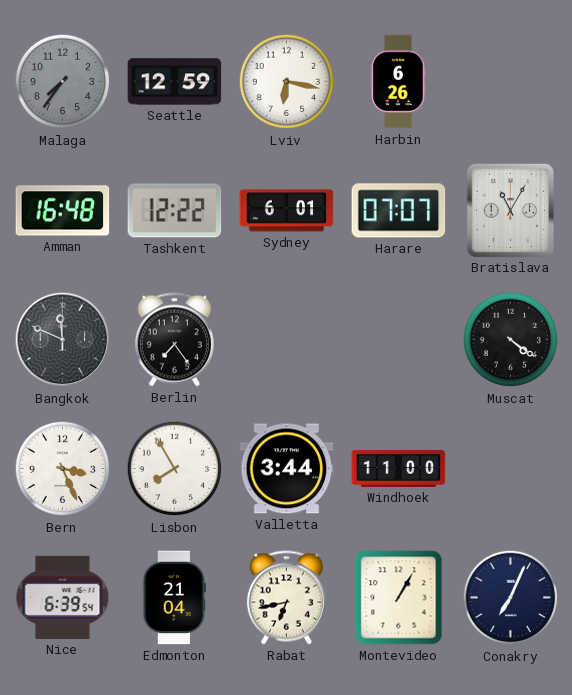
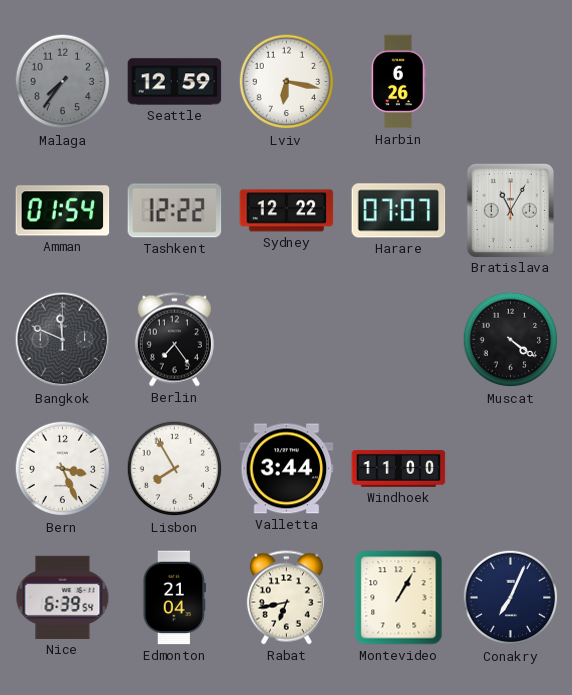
Amman: 16:48 -> 01:54
Sydney: 6:01 -> 12:22
